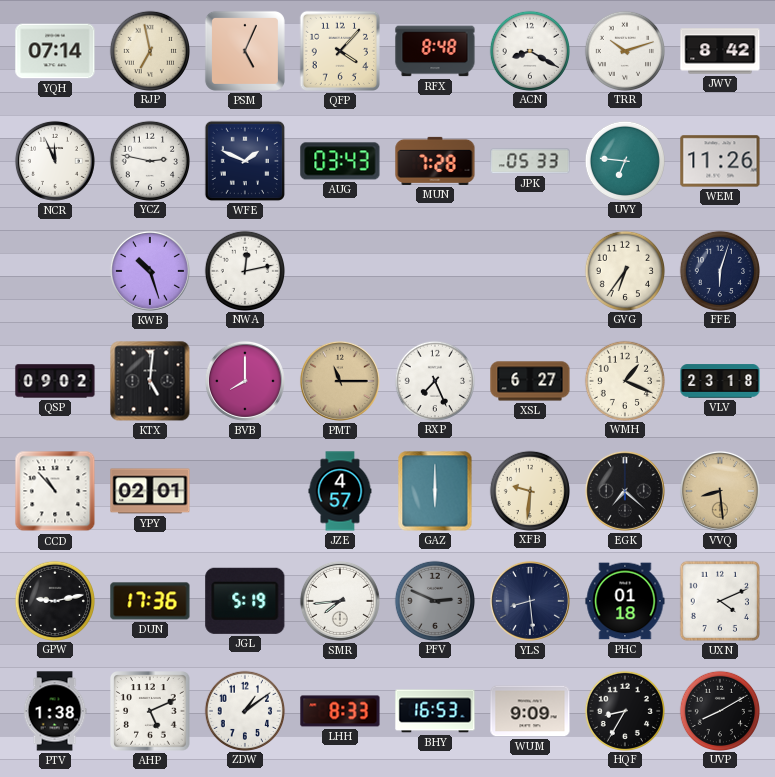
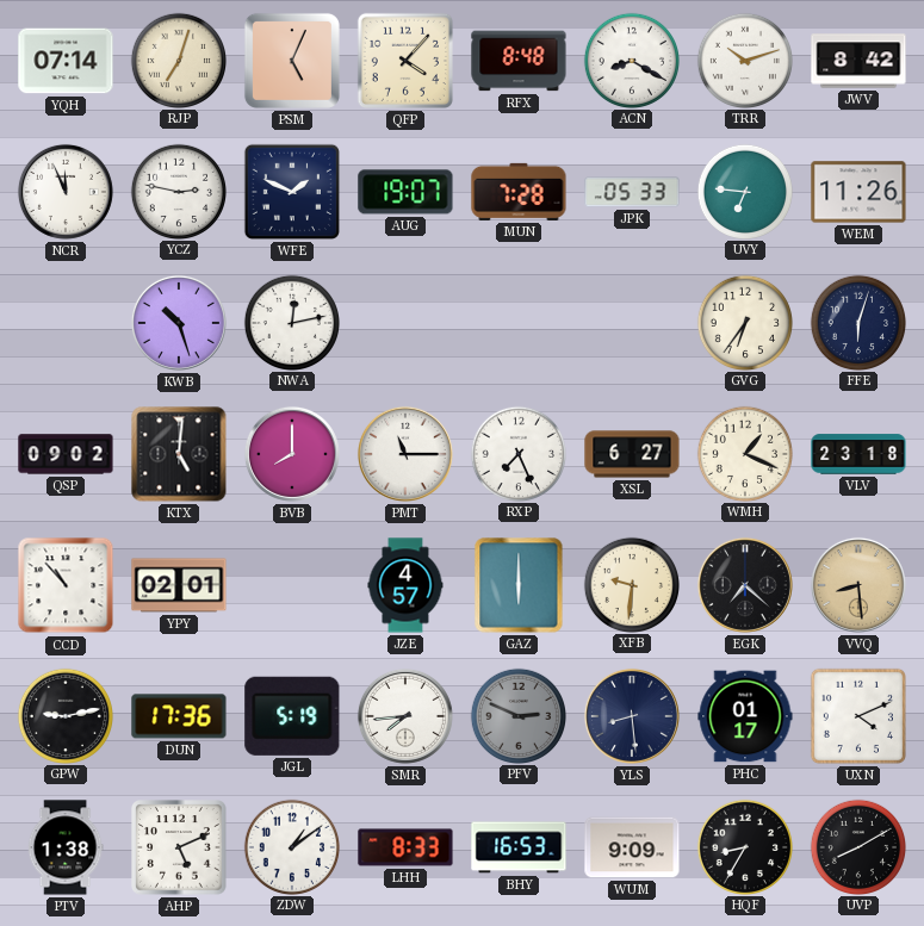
RJP: 6:58 -> 7:03
AUG: 03:43 -> 19:07
PMT dial: champagne -> white
PHC: 01:18 -> 01:17
